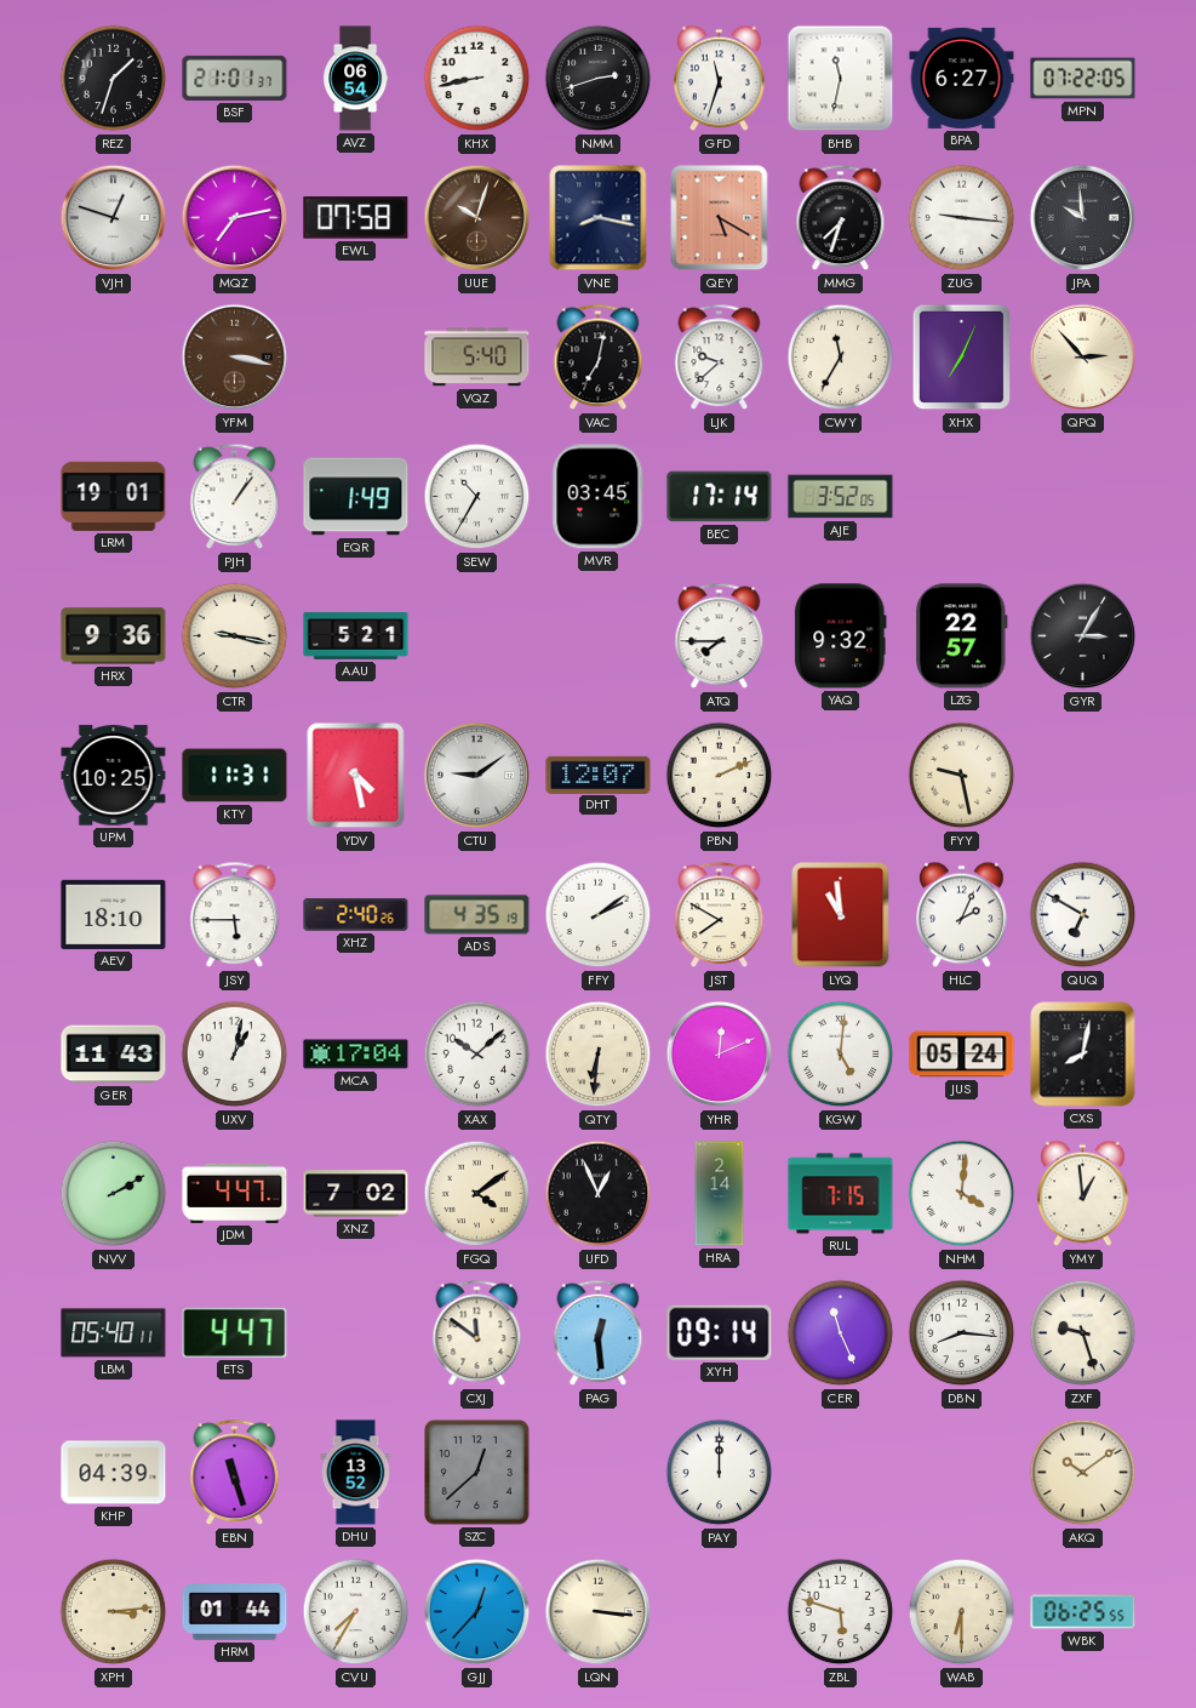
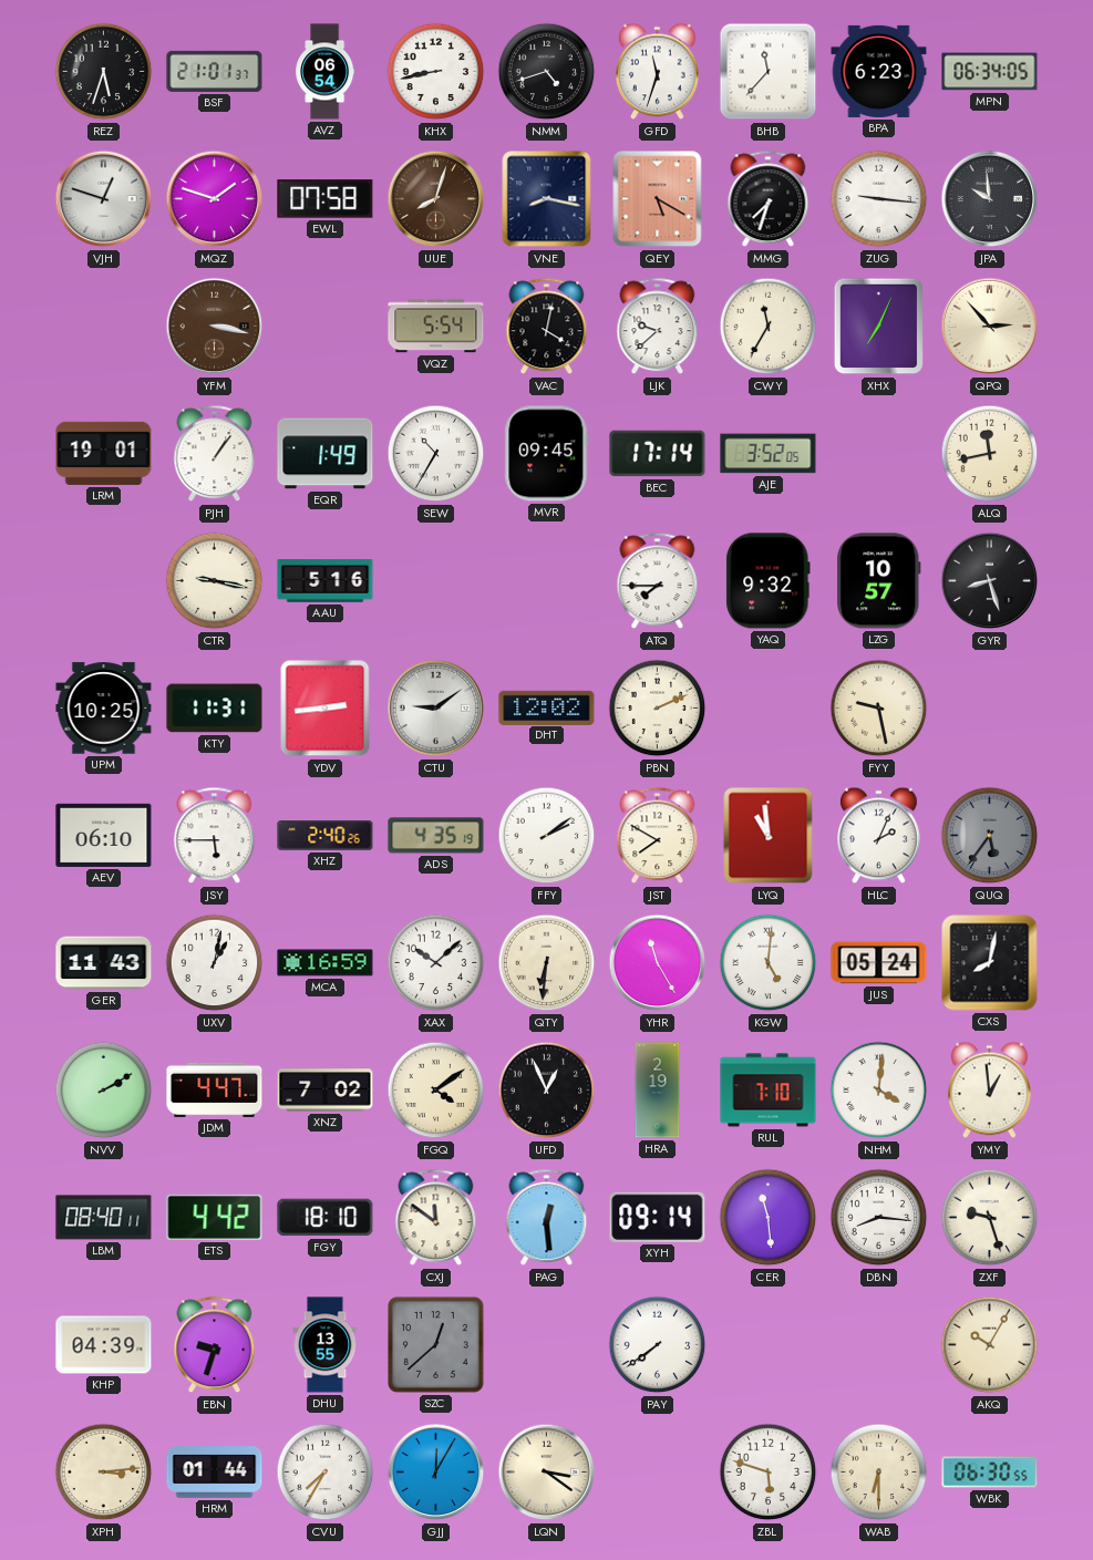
REZ: 1:33 -> 5:33
NMM: 2:42 -> 4:42
BHB: 11:32 -> 11:37
BPA: 6:27 -> 6:23
MPN: 07:22 -> 06:34
MQZ: 7:13 -> 1:48
UUE: 10:03 -> 8:03
VQZ: 5:40 -> 5:54
VAC: 7:02 -> 4:02
MVR: 03:45 -> 09:45
ALQ: none -> 11:43
HRX: 9:36 -> none
AAU: 5:21 -> 5:16
LZG: 22:57 -> 10:57
GYR: 3:05 -> 8:27
YDV: 4:28 -> 2:44
DHT: 12:07 -> 12:02
AEV: 18:10 -> 06:10
QUQ: 6:50 -> 5:36
QUQ dial: white -> grey
MCA: 17:04 -> 16:59
YHR: 12:11 -> 11:25
HRA: 2:14 -> 2:19
RUL: 7:15 -> 7:10
LBM: 05:40 -> 08:40
ETS: 4:47 -> 4:42
FGY: none -> 18:10
CER: 11:26 -> 11:29
EBN: 11:27 -> 9:33
DHU: 13:52 -> 13:55
PAY: 12:00 -> 7:39
AKQ: 10:09 -> 10:05
GJJ: 12:37 -> 12:05
LQN: 3:16 -> 3:21
WBK: 06:25 -> 06:30
